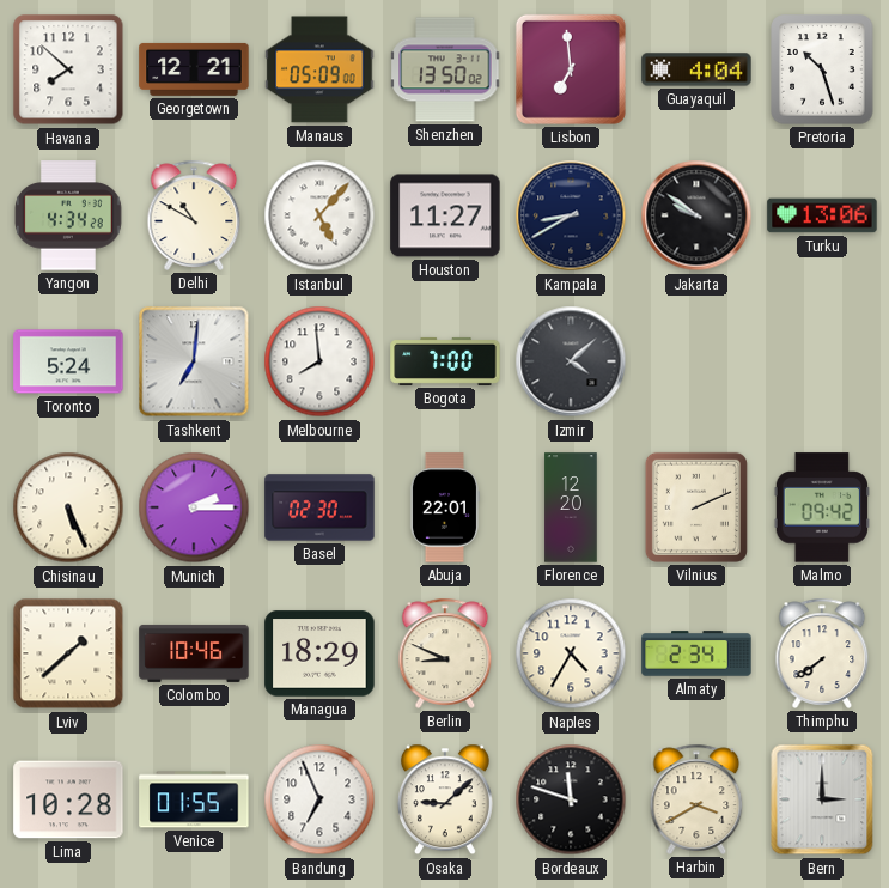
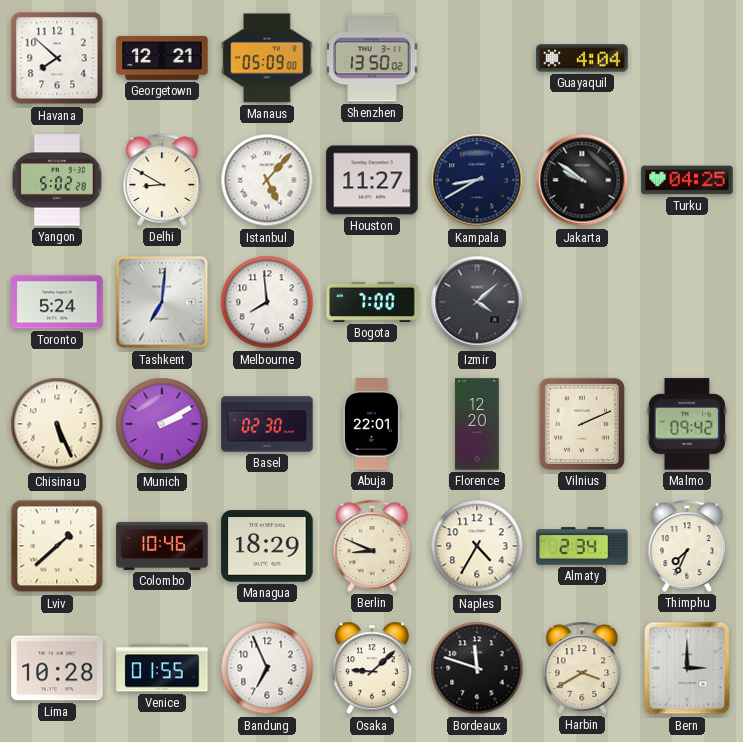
Lisbon: 6:59 -> none
Pretoria: 10:27 -> none
Yangon: 4:34 -> 5:02
Delhi: 10:50 -> 8:50
Turku: 13:06 -> 04:25
Munich: 2:15 -> 2:10
Thimphu: 7:39 -> 7:34
